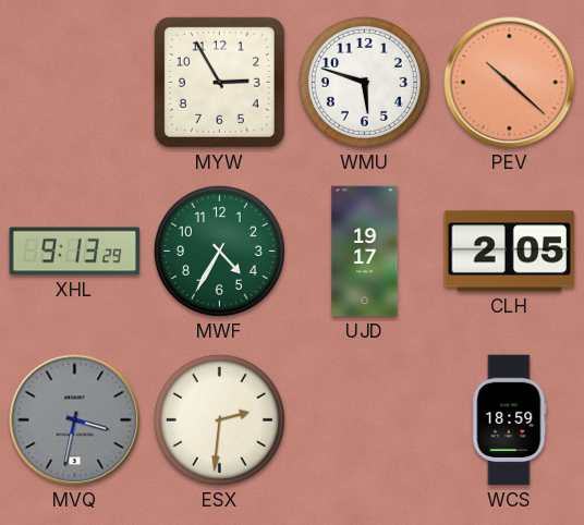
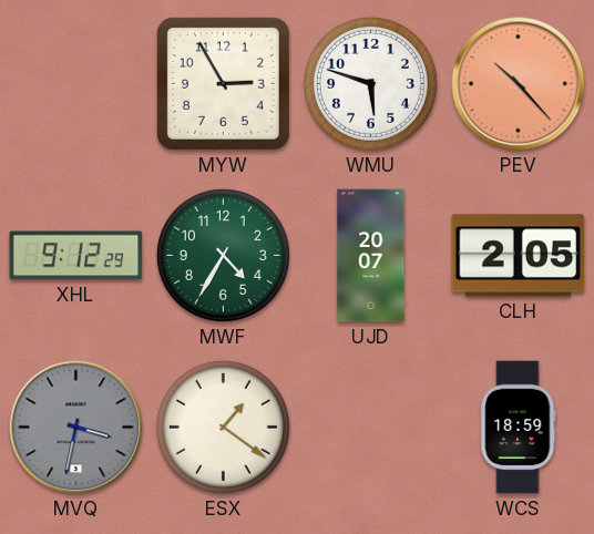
PEV: 10:22 -> 10:23
XHL: 9:13 -> 9:12
UJD: 19:17 -> 20:07
ESX: 2:31 -> 1:21
